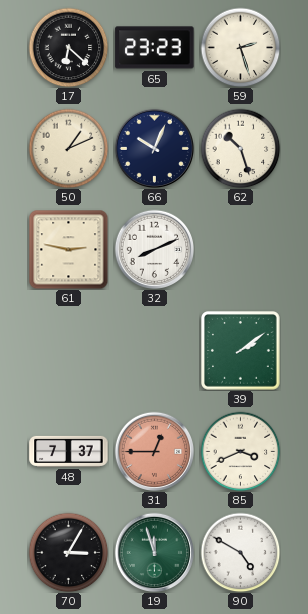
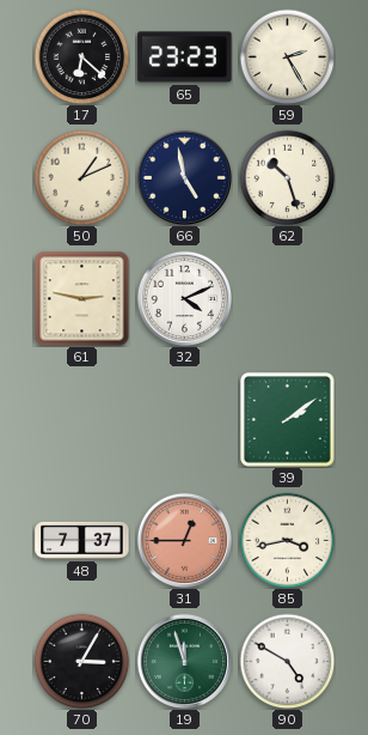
59: 2:27 -> 2:25
66: 10:04 -> 4:58
32: 8:11 -> 4:11
85: 3:41 -> 3:43
